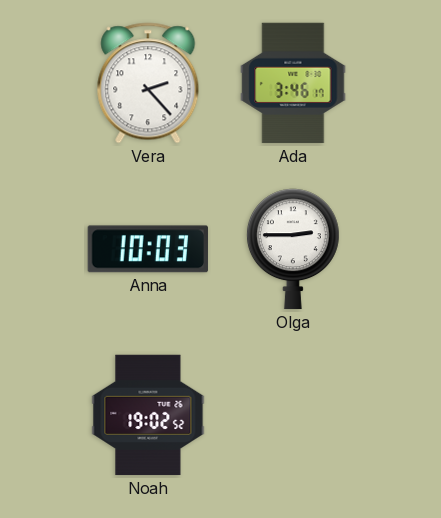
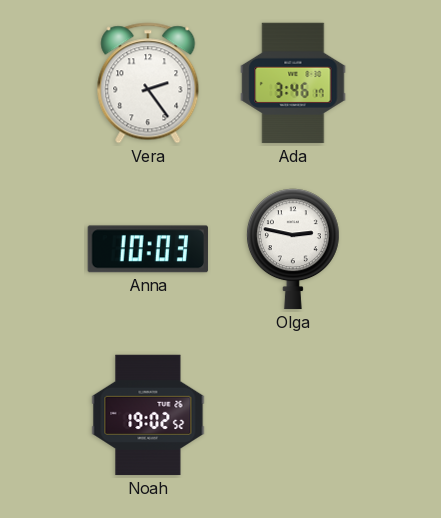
Vera: 2:23 -> 2:24
Olga: 2:45 -> 2:47
